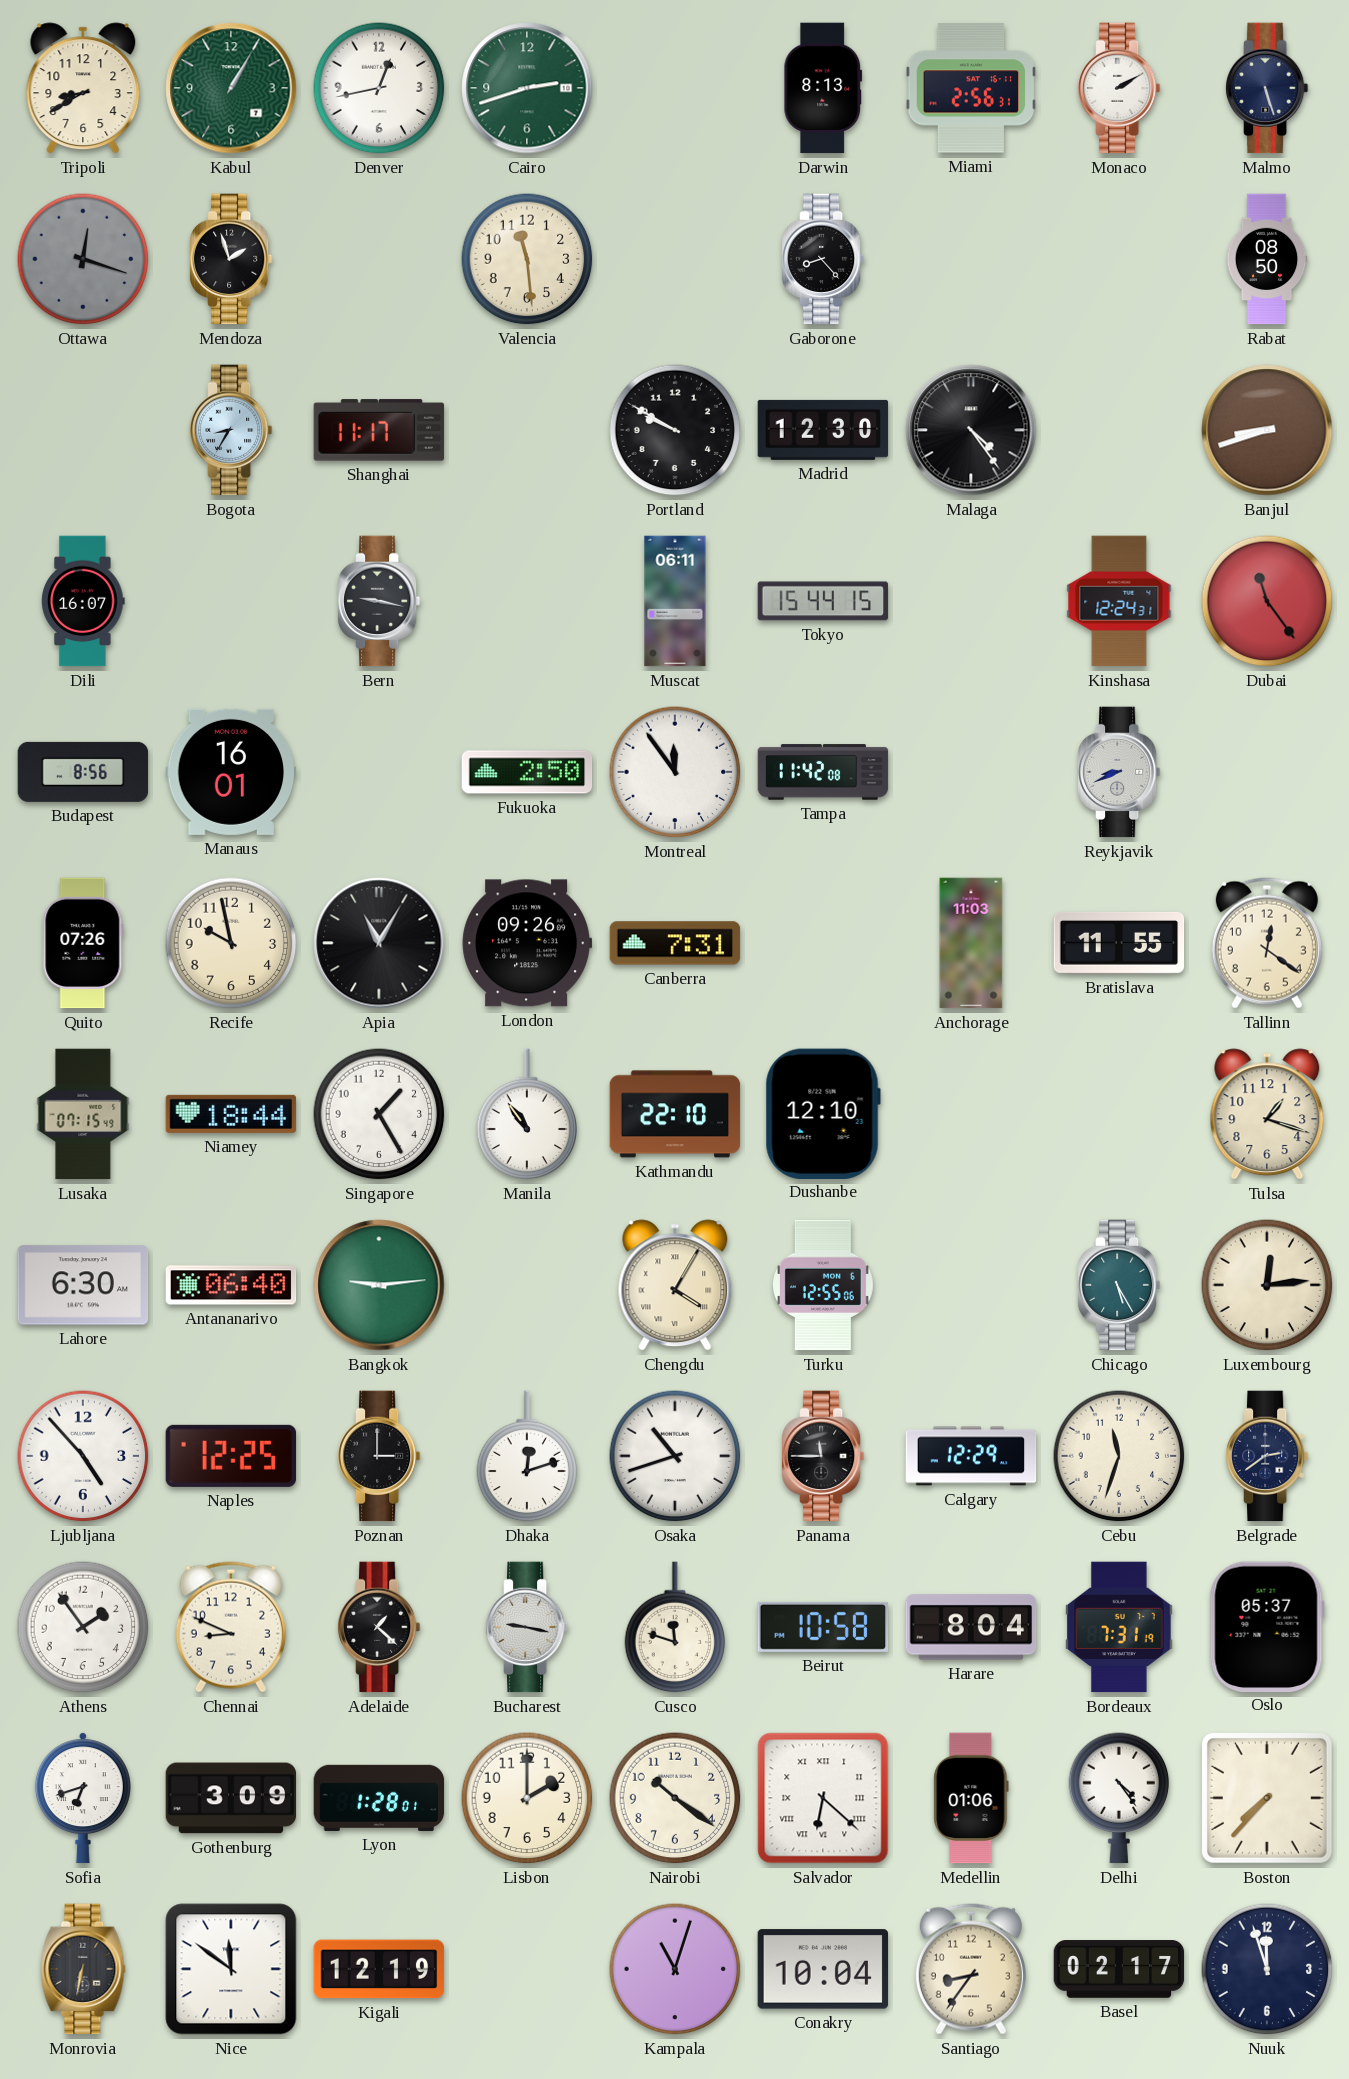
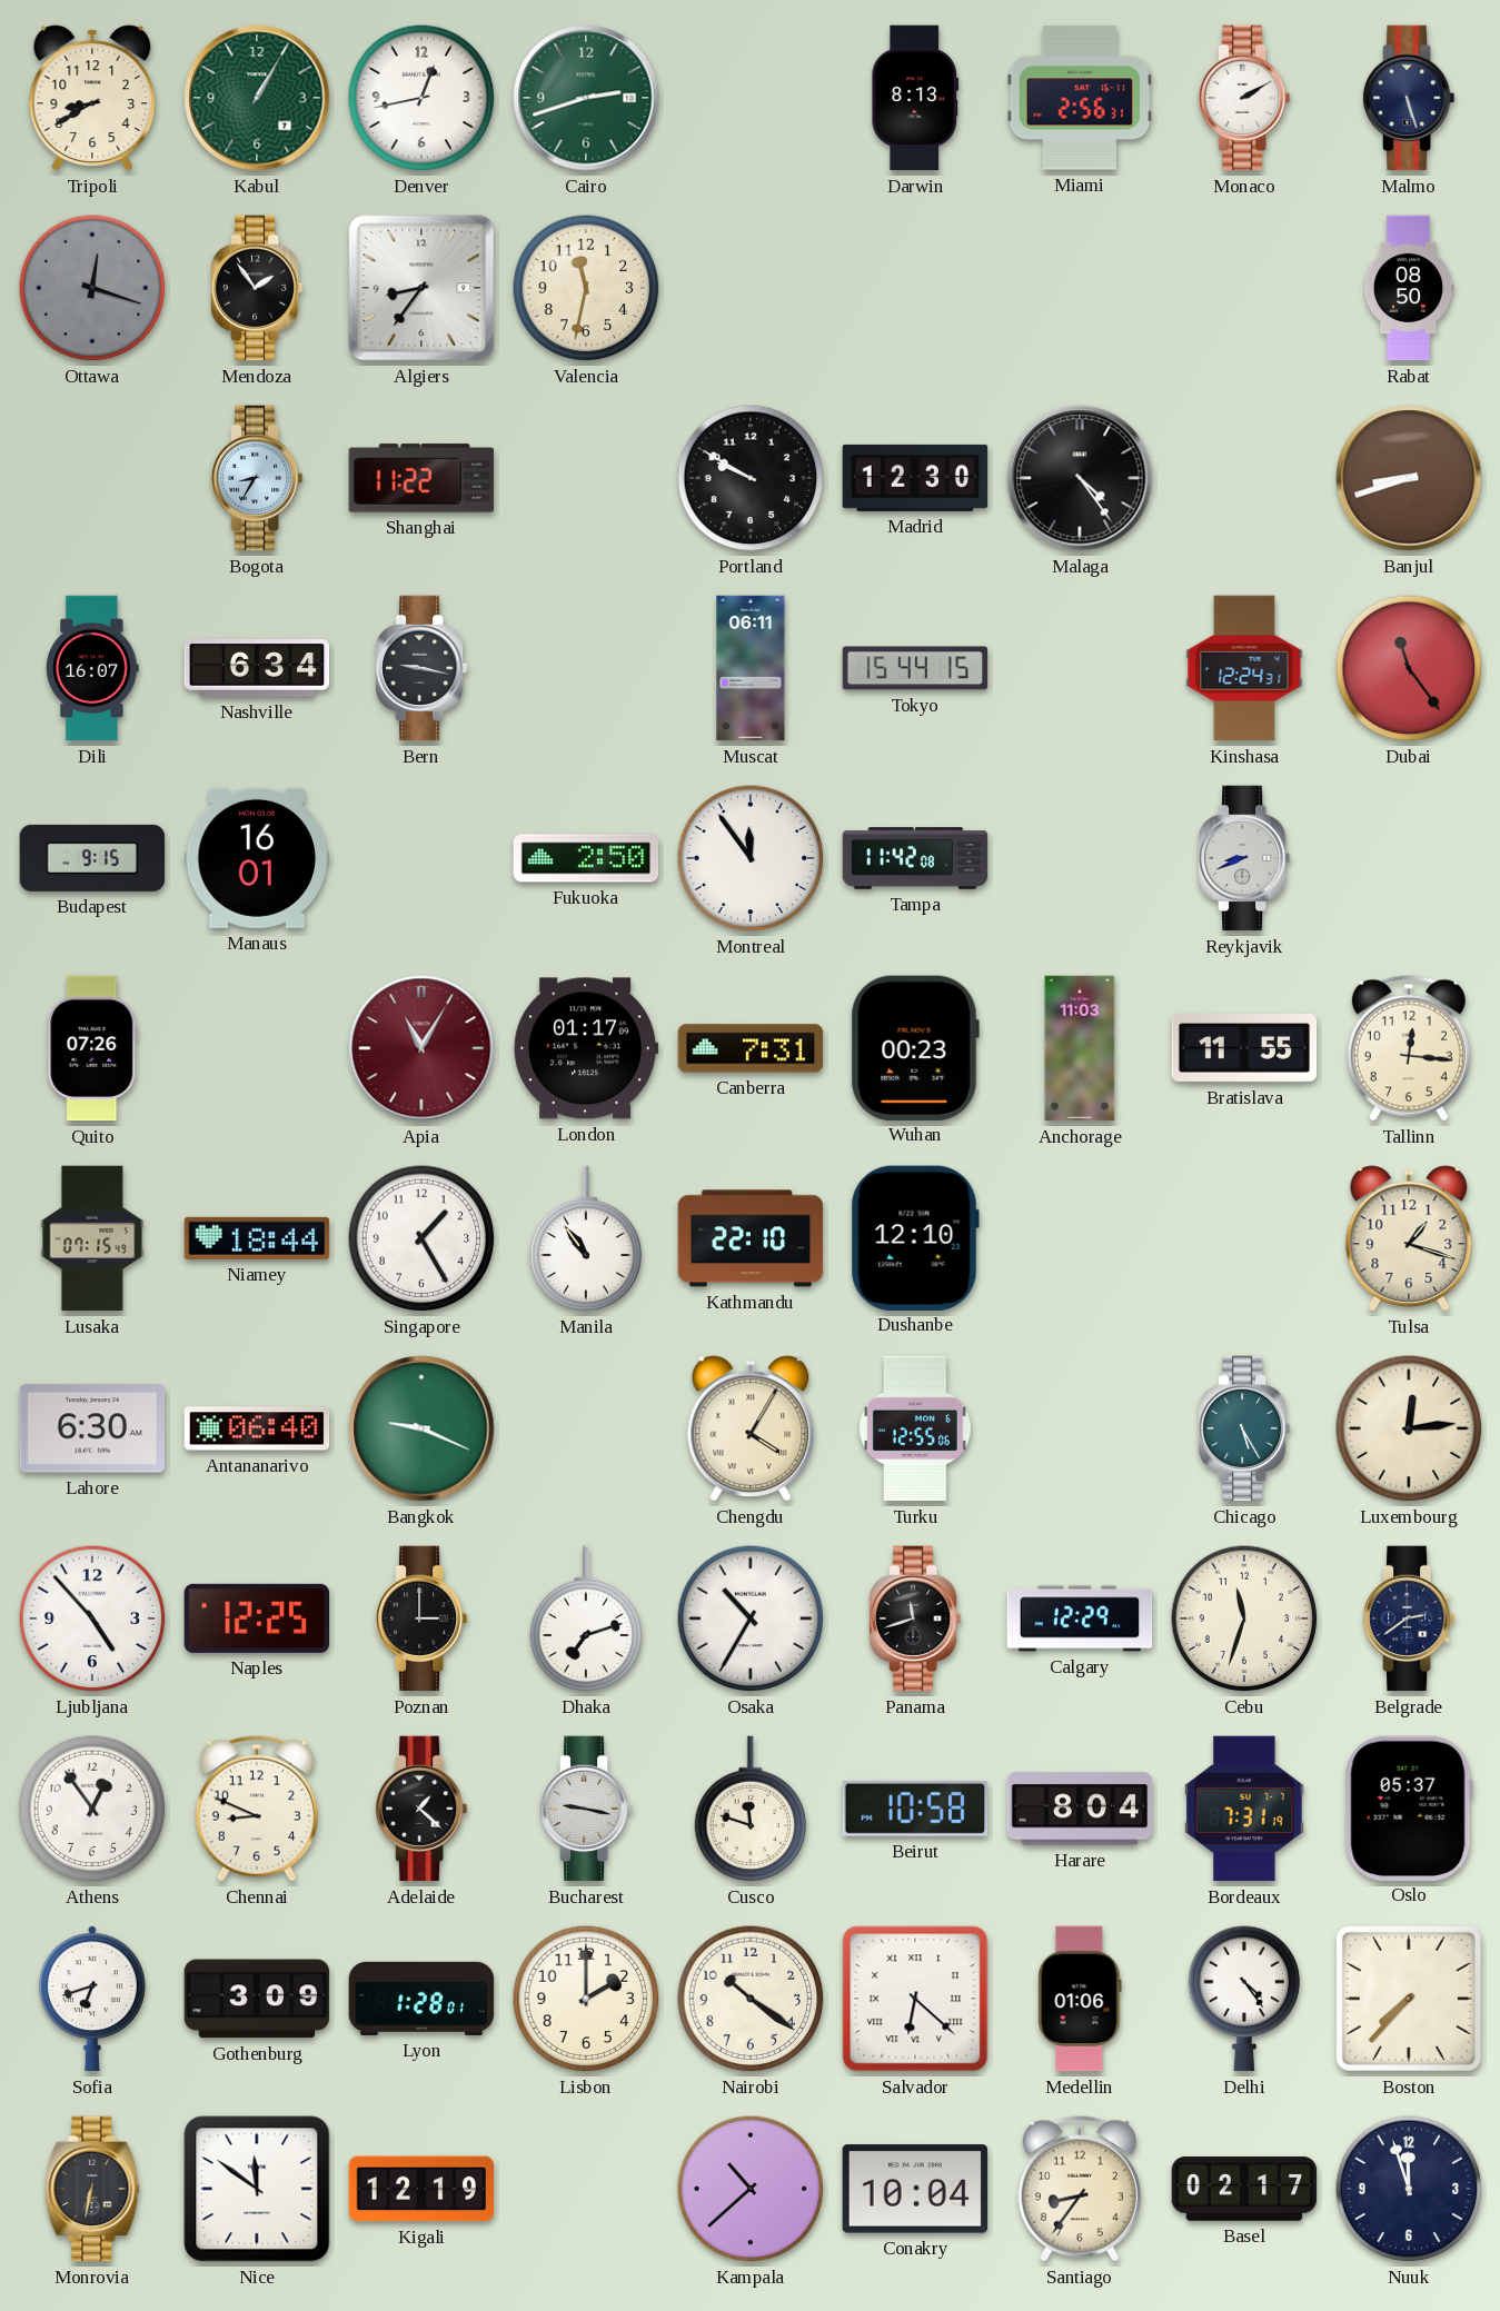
Mendoza: 1:57 -> 1:54
Algiers: none -> 8:36
Valencia: 11:29 -> 11:32
Gaborone: 8:23 -> none
Shanghai: 11:17 -> 11:22
Nashville: none -> 6:34
Budapest: 8:56 -> 9:15
Recife: 9:58 -> none
Apia dial: black -> burgundy
London: 09:26 -> 01:17
Wuhan: none -> 00:23
Tallinn: 12:21 -> 12:16
Bangkok: 9:14 -> 9:19
Dhaka: 12:12 -> 7:12
Osaka: 10:42 -> 10:35
Panama: 11:45 -> 11:42
Athens: 1:54 -> 12:54
Kampala: 11:03 -> 10:38
